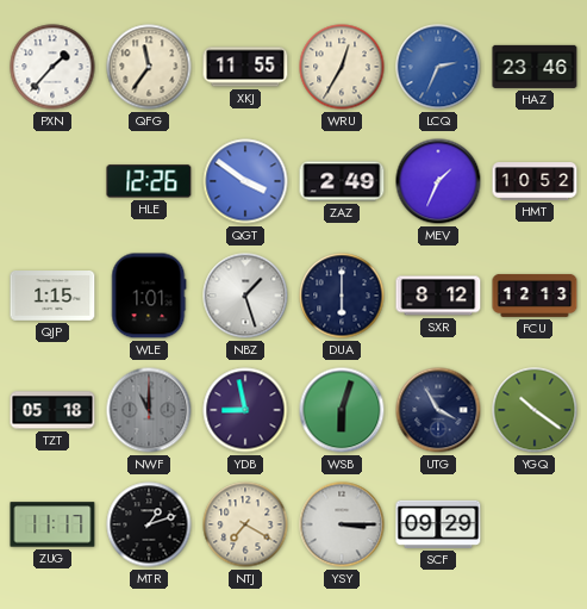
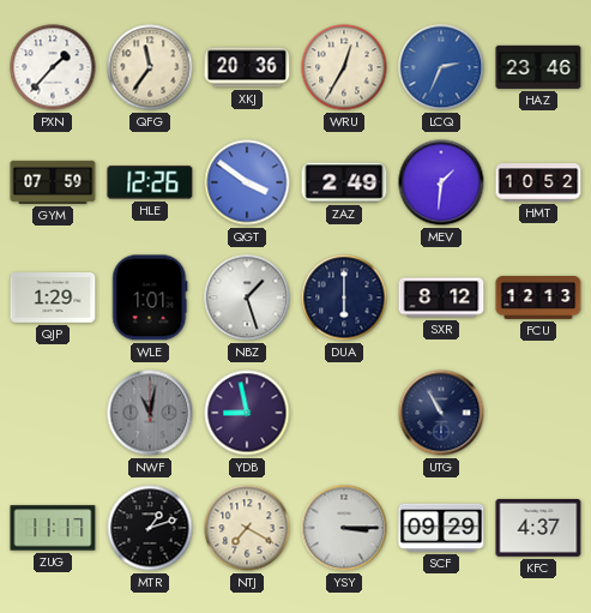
XKJ: 11:55 -> 20:36
GYM: none -> 07:59
MEV: 1:34 -> 1:31
QJP: 1:15 -> 1:29
TZT: 05:18 -> none
NWF: 11:00 -> 11:02
WSB: 6:03 -> none
UTG: 3:55 -> 10:55
YGQ: 10:21 -> none
KFC: none -> 4:37
